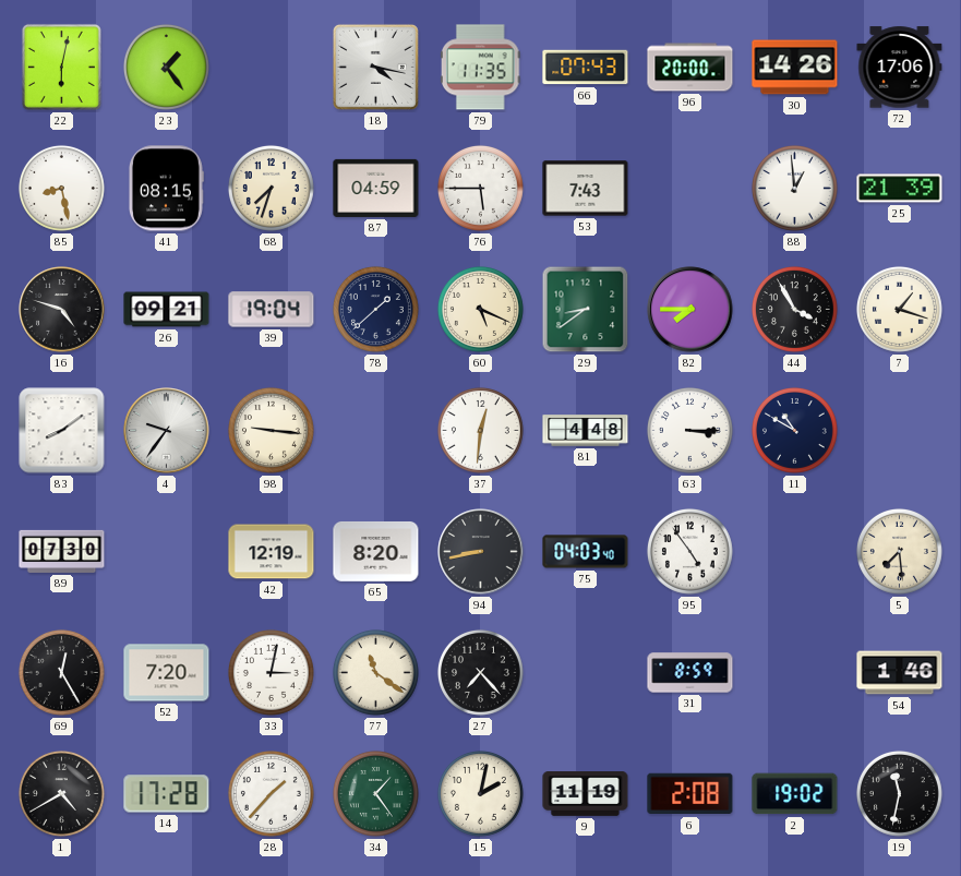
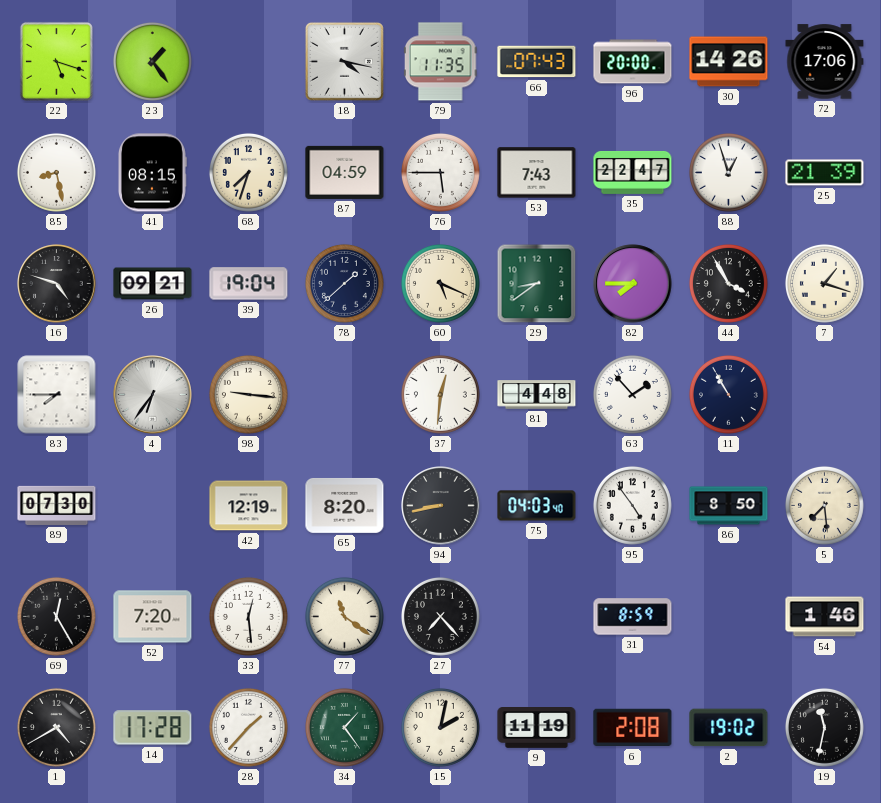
22: 6:02 -> 5:18
35: none -> 22:47
88: 12:59 -> 12:57
83: 8:09 -> 7:45
4: 9:36 -> 6:36
63: 3:15 -> 1:53
11: 10:50 -> 10:55
86: none -> 8:50
33: 3:02 -> 12:29
